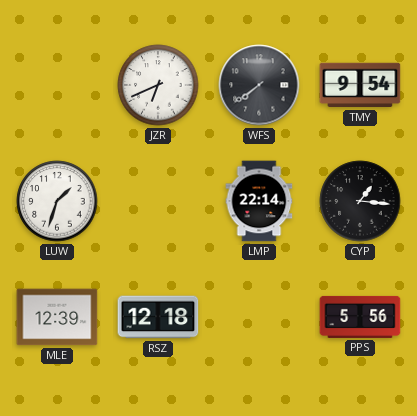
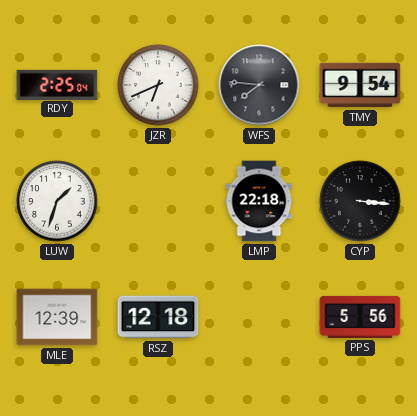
RDY: none -> 2:25
WFS: 7:39 -> 7:46
LMP: 22:14 -> 22:18
CYP: 1:16 -> 3:16
